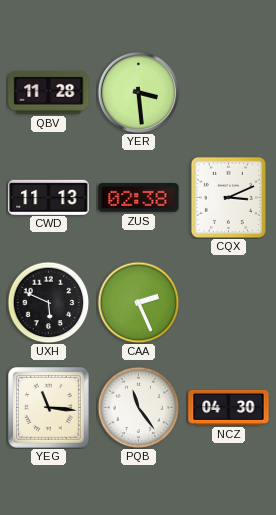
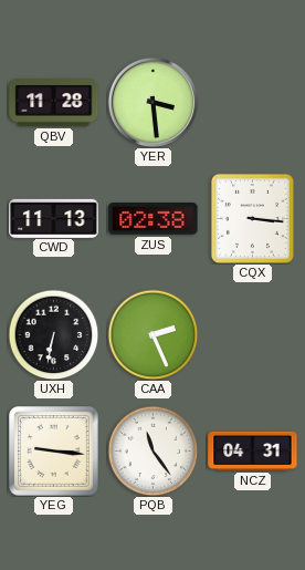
CQX: 3:11 -> 3:16
UXH: 5:49 -> 6:32
YEG: 11:16 -> 9:16
NCZ: 04:30 -> 04:31
